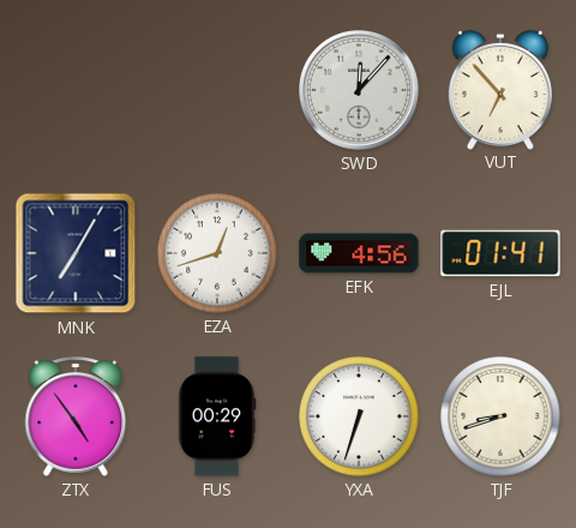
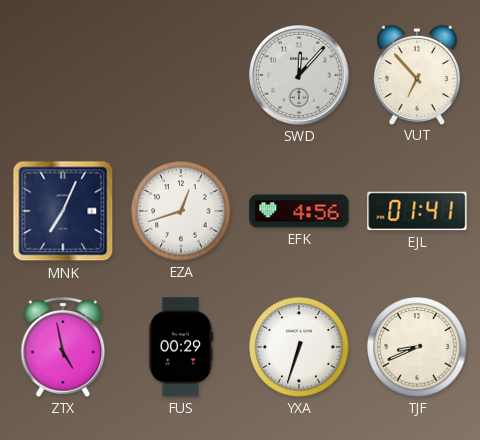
MNK: 7:05 -> 7:04
ZTX: 4:54 -> 4:58
TJF: 8:42 -> 8:41
